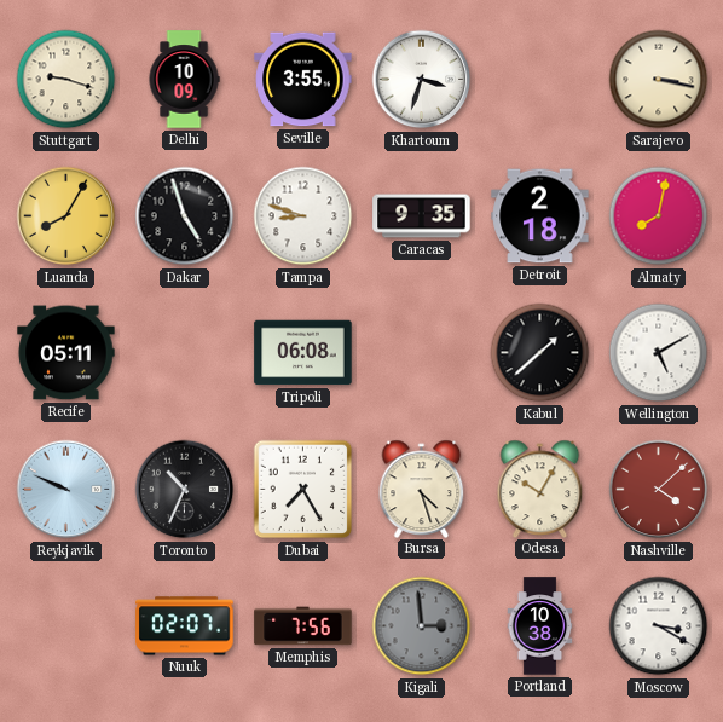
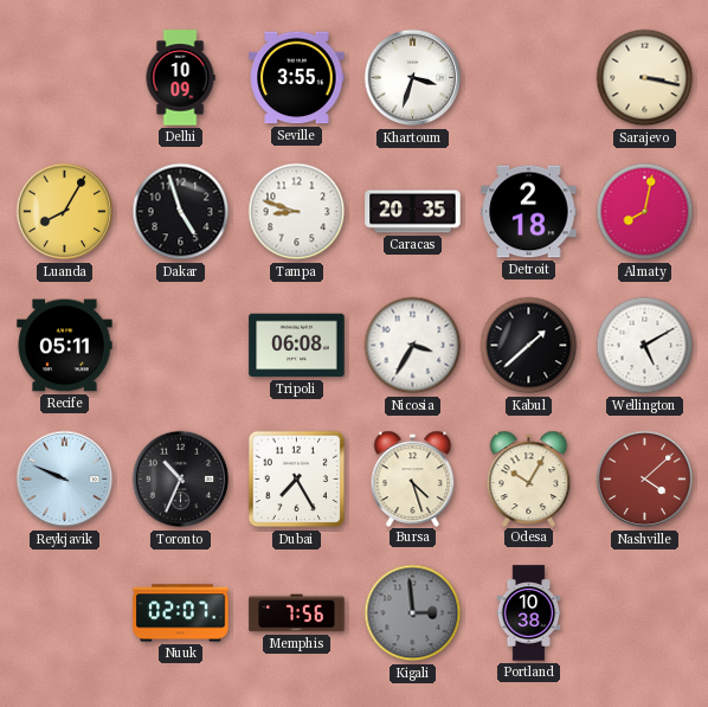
Stuttgart: 9:18 -> none
Caracas: 9:35 -> 20:35
Nicosia: none -> 3:35
Moscow: 3:20 -> none
